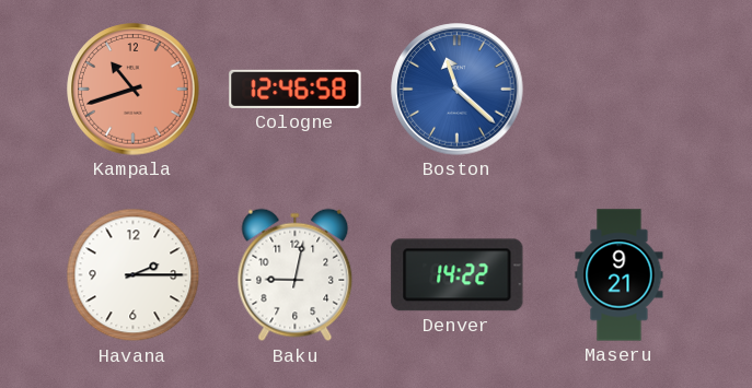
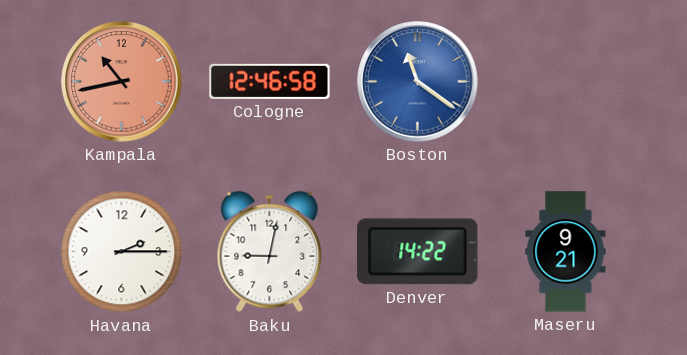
Kampala: 10:42 -> 10:43
Boston: 11:22 -> 11:21
